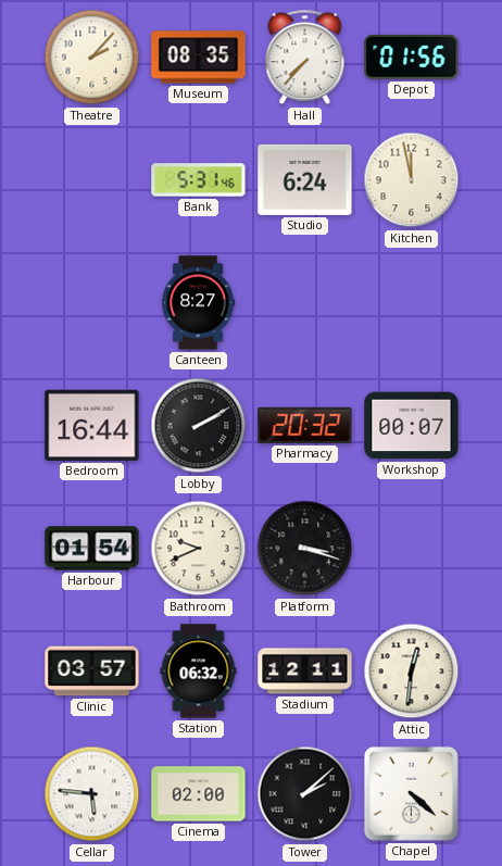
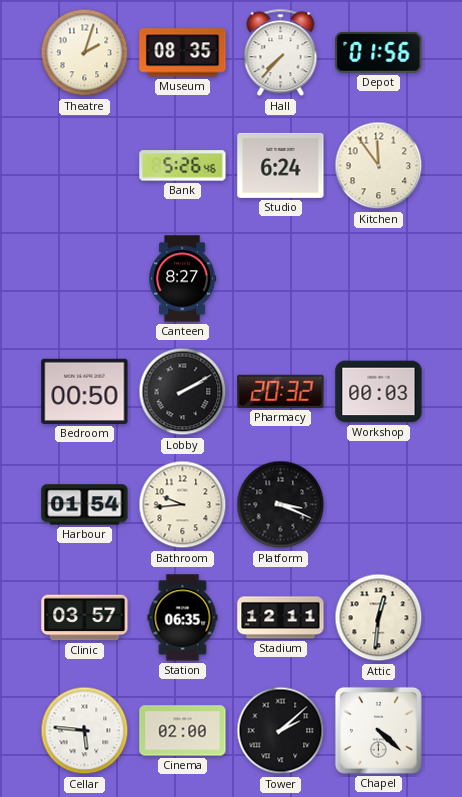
Theatre: 2:07 -> 2:03
Bank: 5:31 -> 5:26
Kitchen: 11:58 -> 11:54
Bedroom: 16:44 -> 00:50
Workshop: 00:07 -> 00:03
Bathroom: 9:41 -> 9:44
Platform: 3:18 -> 3:19
Station: 06:32 -> 06:35
